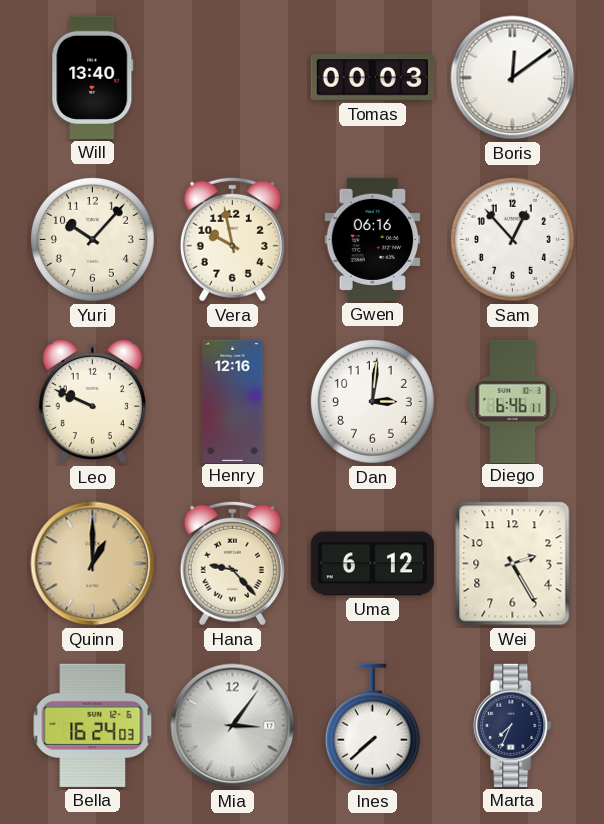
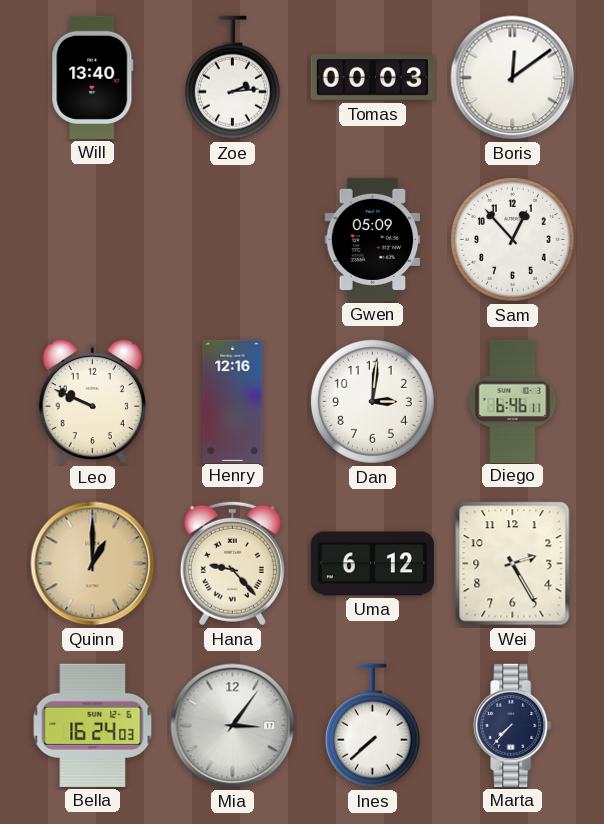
Zoe: none -> 2:14
Yuri: 10:07 -> none
Vera: 9:58 -> none
Gwen: 06:16 -> 05:09
Marta: 7:34 -> 7:37
